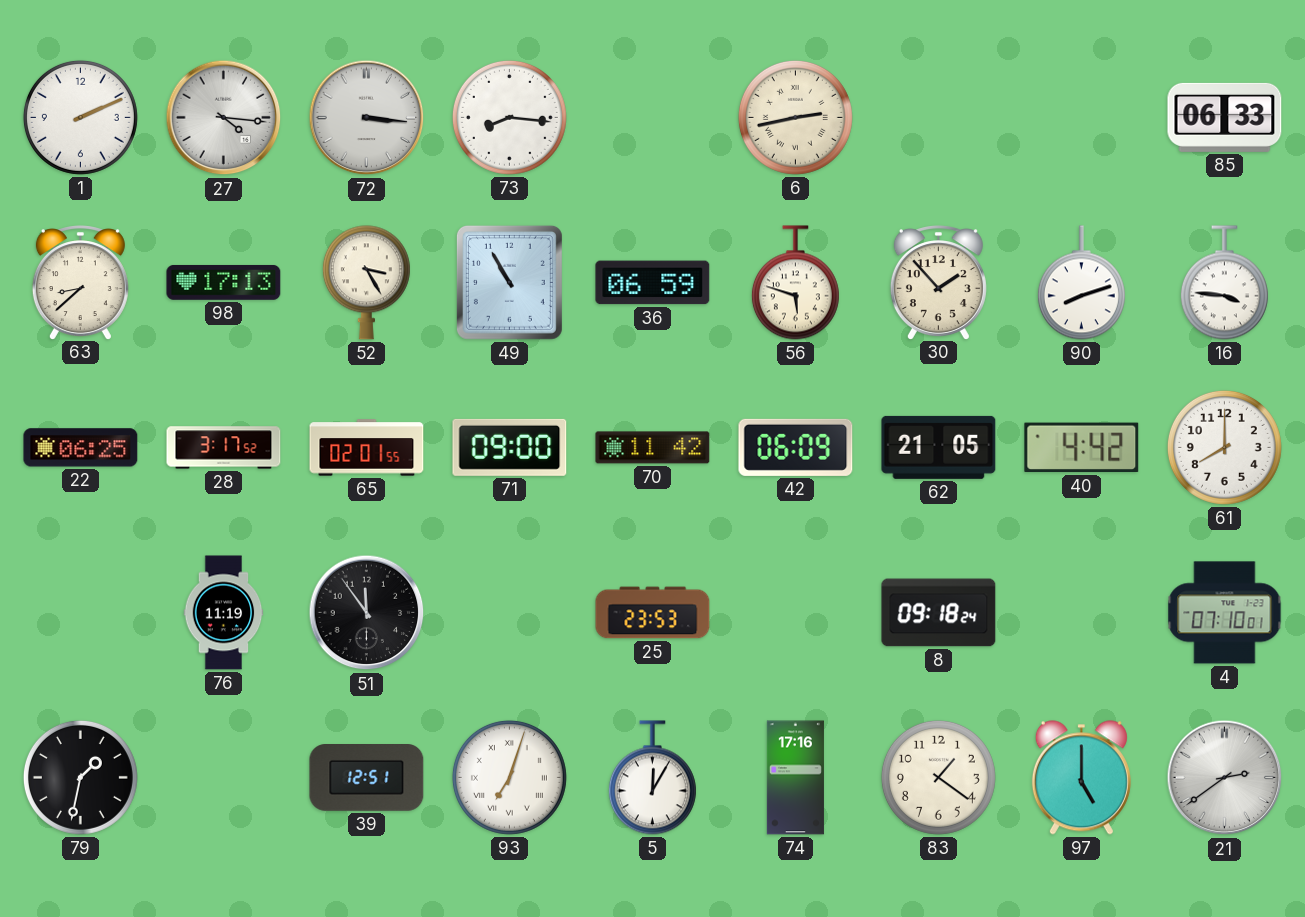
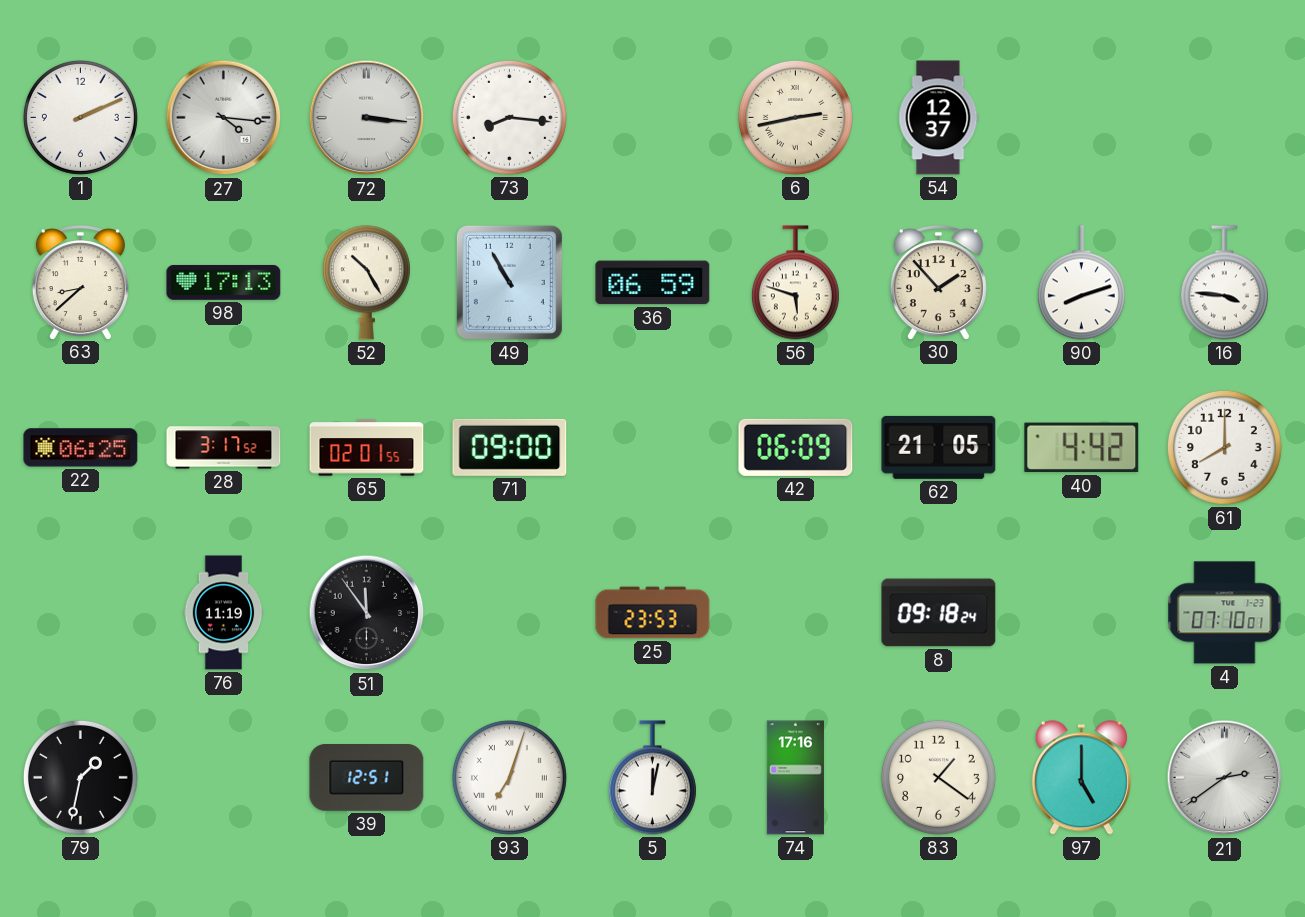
54: none -> 12:37
85: 06:33 -> none
52: 3:25 -> 10:25
70: 11:42 -> none
5: 12:05 -> 12:02
